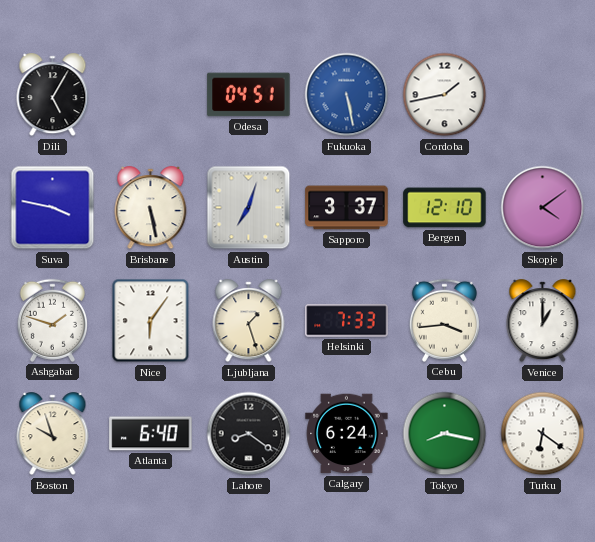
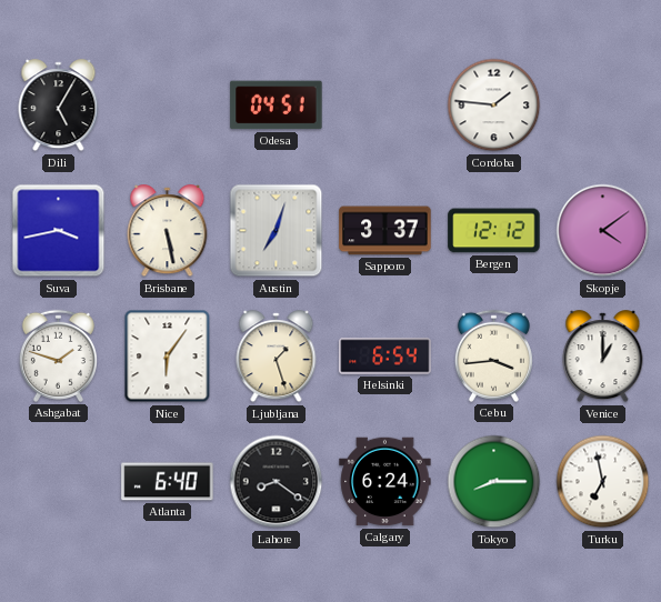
Fukuoka: 5:28 -> none
Cordoba: 1:43 -> 1:46
Suva: 3:47 -> 3:43
Bergen: 12:10 -> 12:12
Helsinki: 7:33 -> 6:54
Boston: 9:57 -> none
Tokyo: 8:17 -> 8:15
Turku: 6:21 -> 6:58
